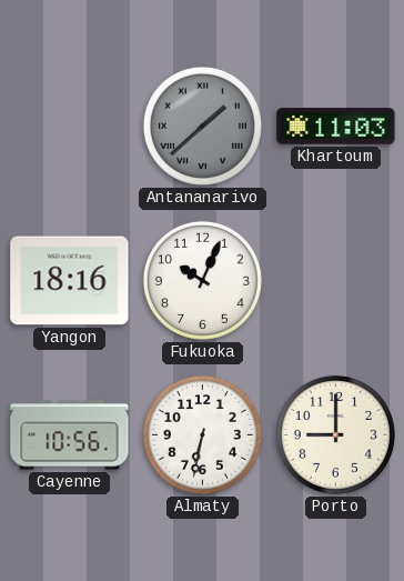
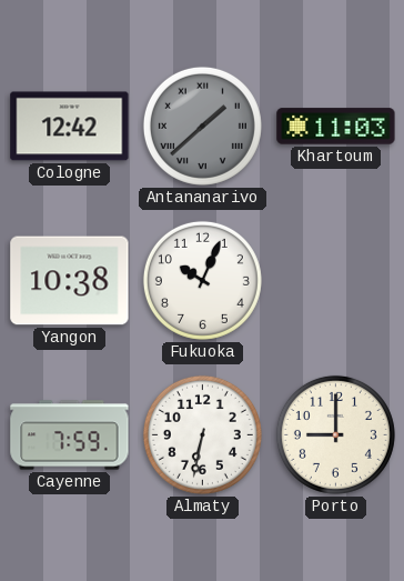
Cologne: none -> 12:42
Yangon: 18:16 -> 10:38
Cayenne: 10:56 -> 7:59
